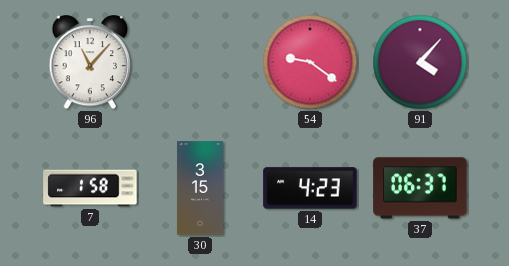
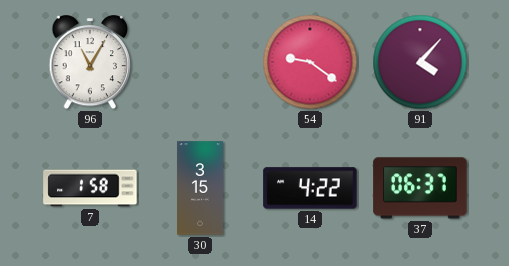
96: 11:07 -> 11:05
14: 4:23 -> 4:22
